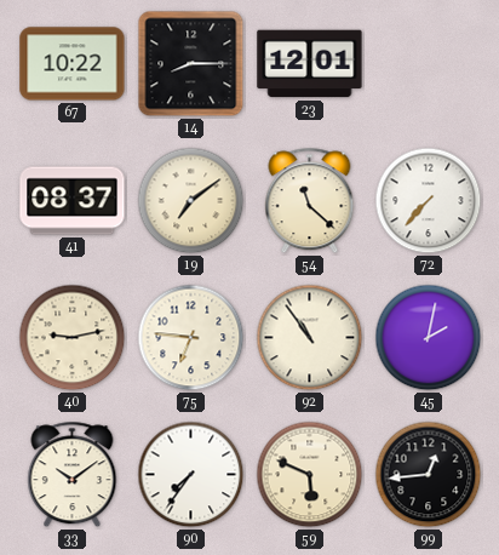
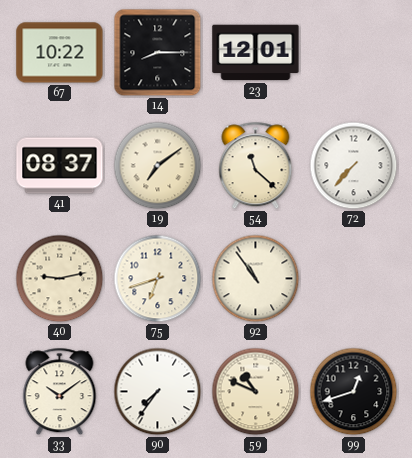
75: 6:46 -> 6:42
45: 2:02 -> none
59: 5:49 -> 10:49
99: 12:44 -> 12:42
